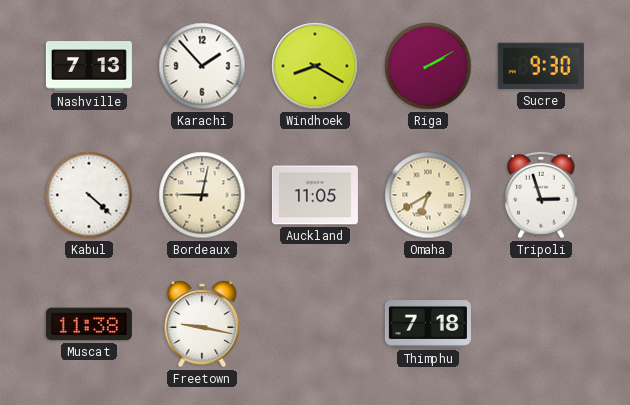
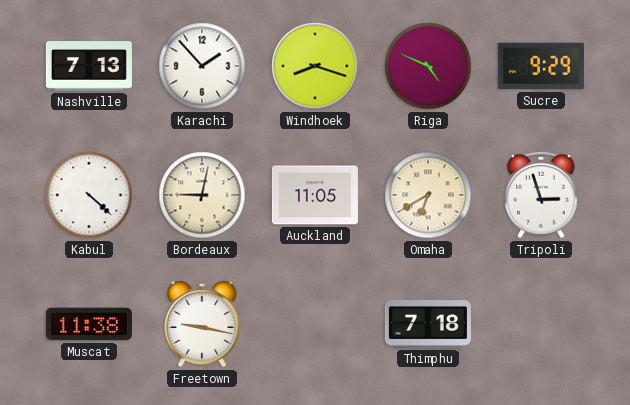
Windhoek: 8:20 -> 8:18
Riga: 2:10 -> 4:49
Sucre: 9:30 -> 9:29
